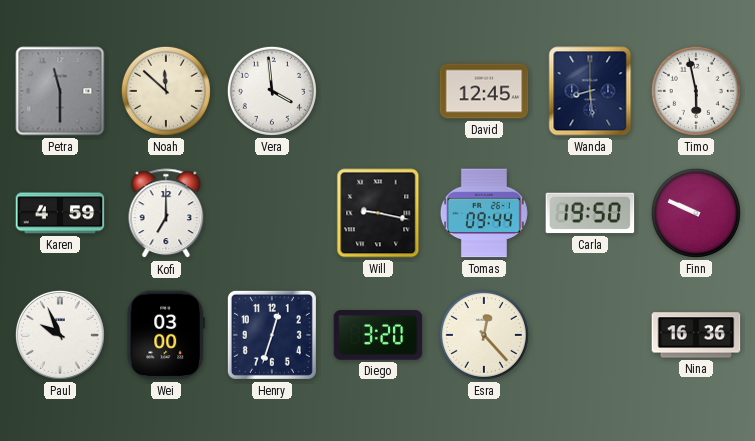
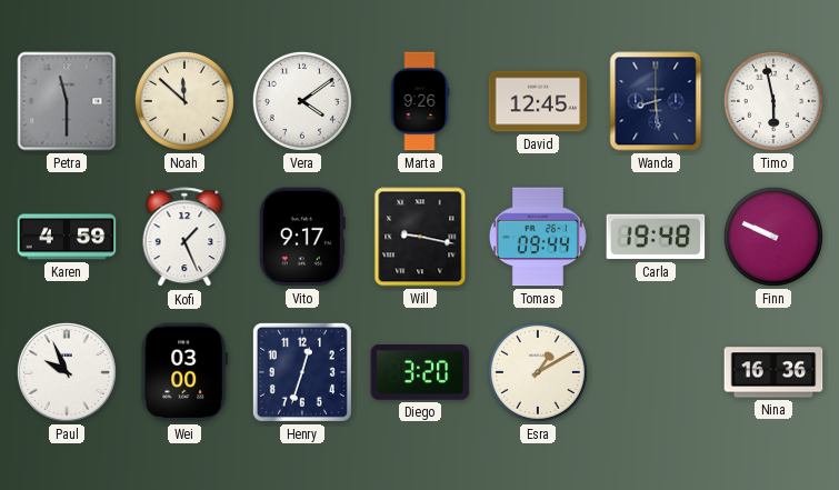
Vera: 3:59 -> 4:09
Marta: none -> 9:26
Kofi: 7:00 -> 1:26
Vito: none -> 9:17
Carla: 19:50 -> 19:48
Esra: 12:23 -> 1:10
